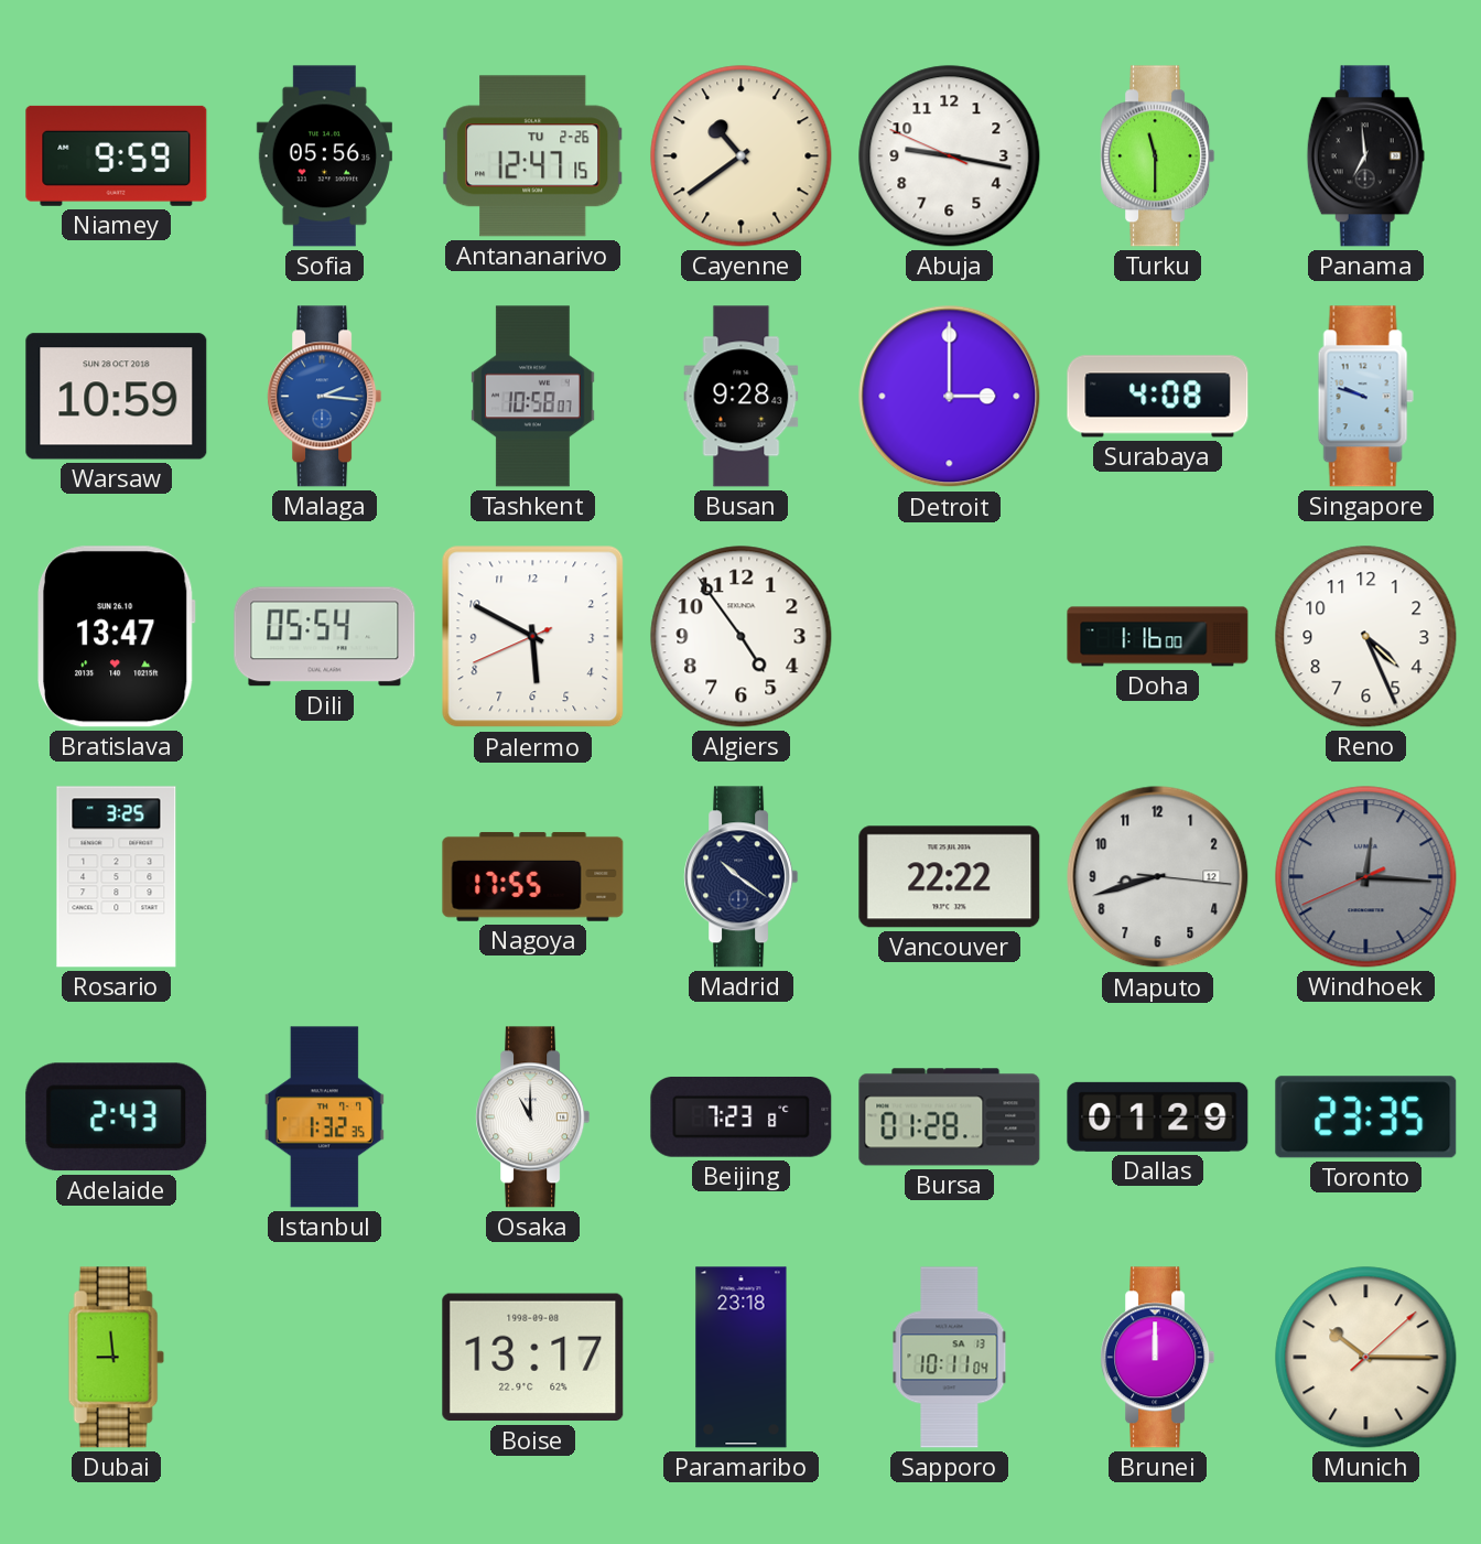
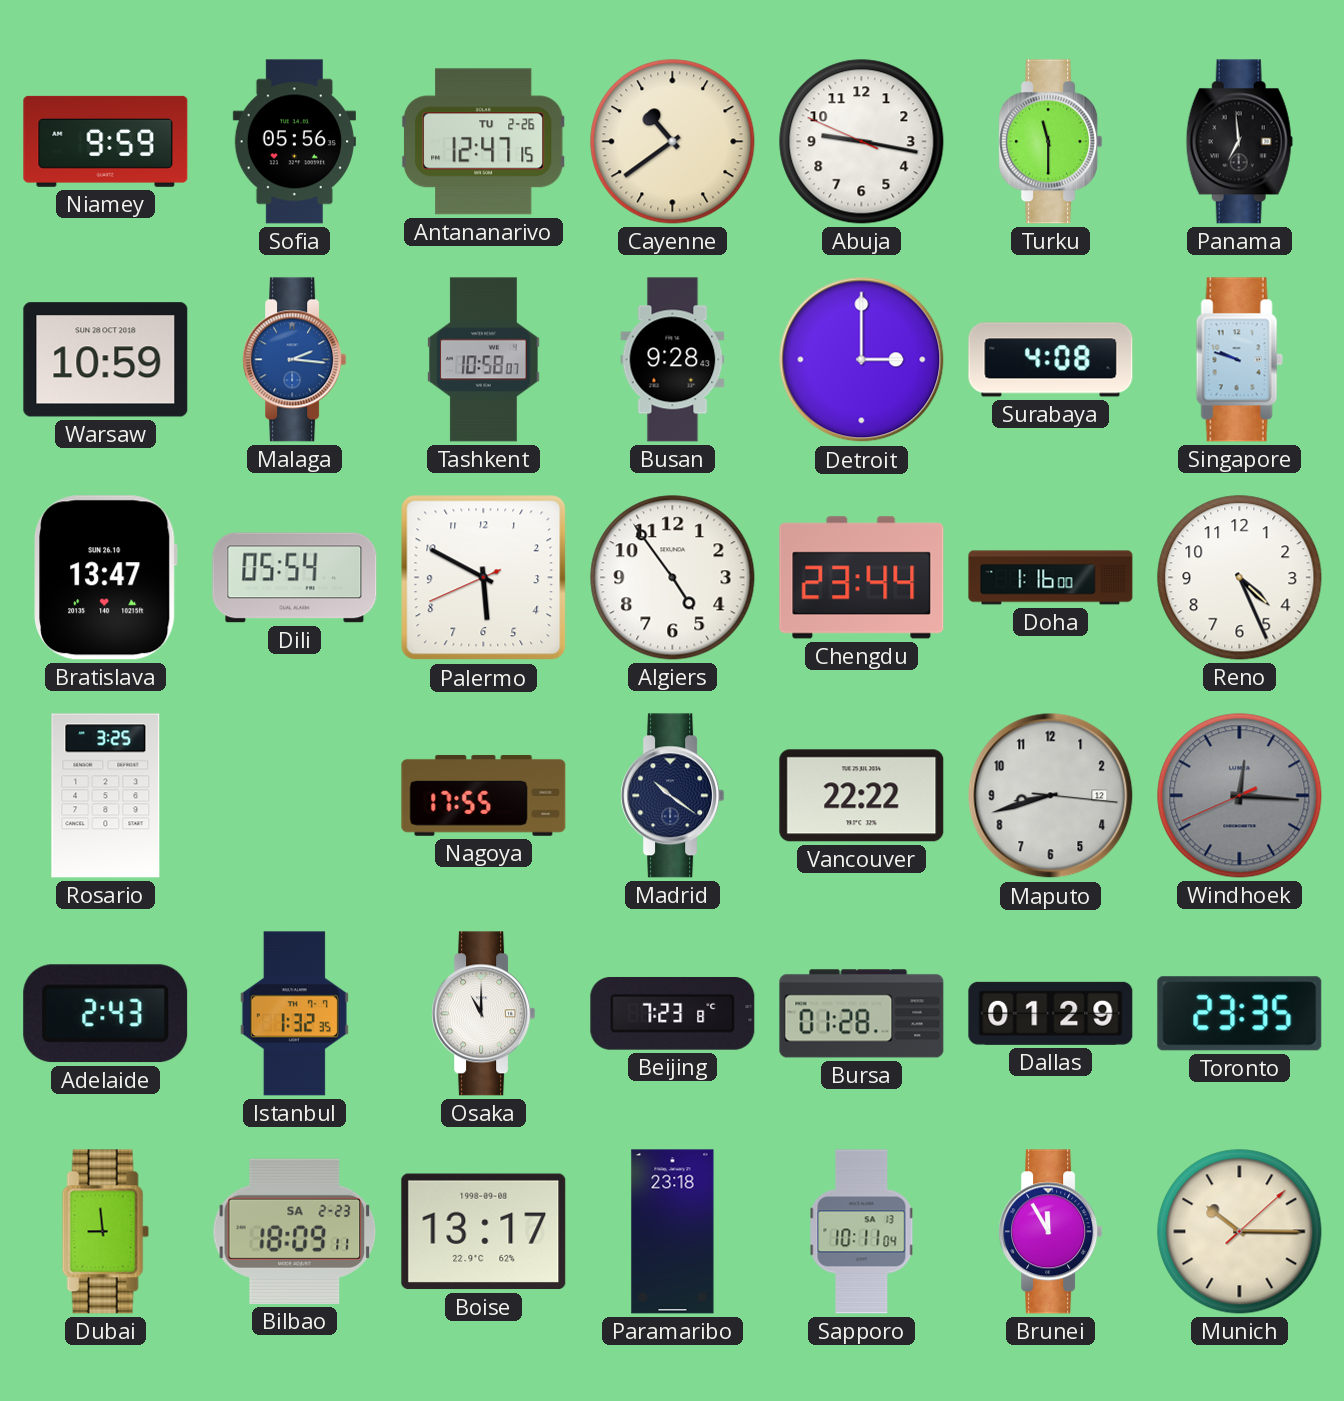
Chengdu: none -> 23:44
Bilbao: none -> 18:09
Brunei: 12:00 -> 11:55
